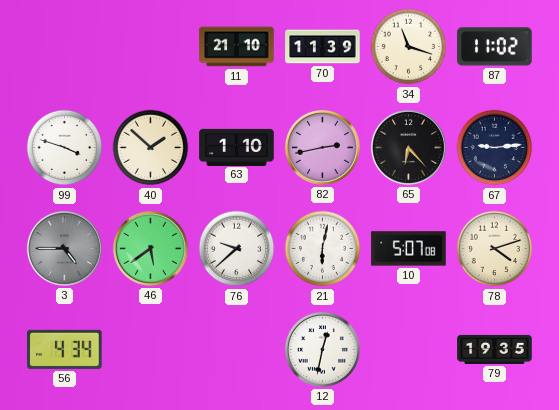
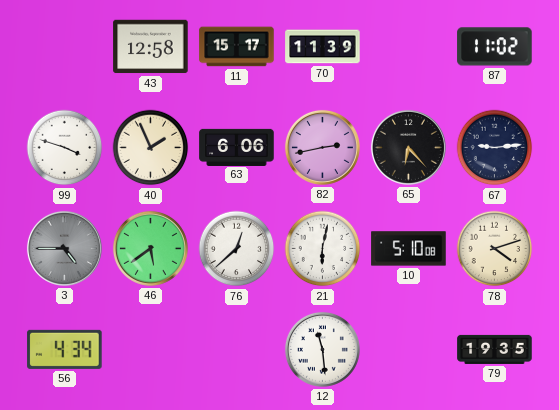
43: none -> 12:58
11: 21:10 -> 15:17
34: 11:18 -> none
40: 1:52 -> 1:56
63: 1:10 -> 6:06
76: 9:38 -> 12:38
10: 5:07 -> 5:10
12: 12:32 -> 11:29
